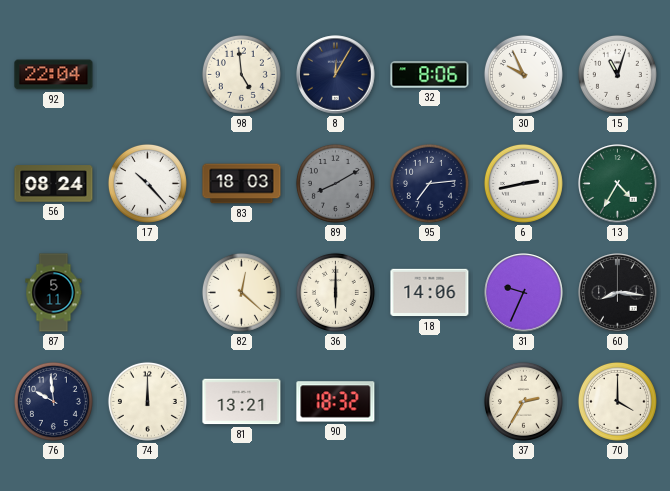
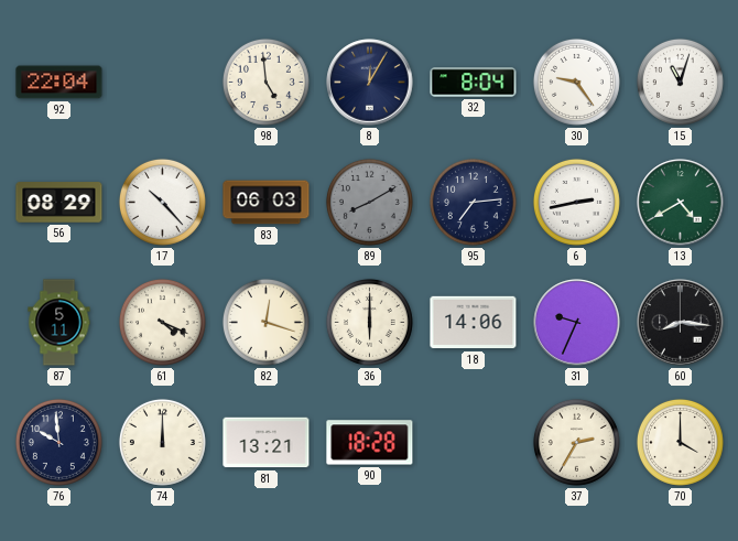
32: 8:06 -> 8:04
30: 9:56 -> 9:24
56: 08:24 -> 08:29
83: 18:03 -> 06:03
13: 4:35 -> 4:40
61: none -> 4:19
82: 12:22 -> 12:18
90: 18:32 -> 18:28
